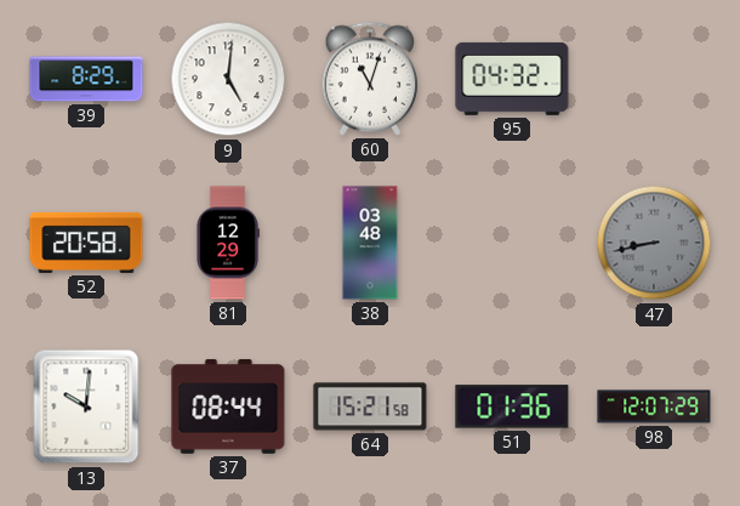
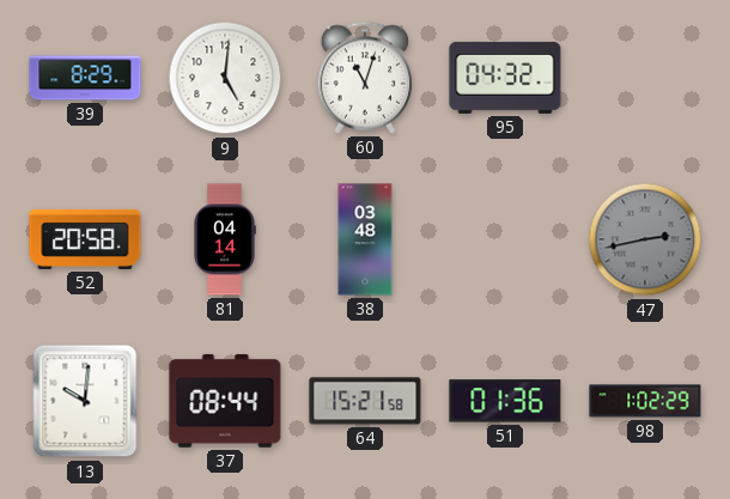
81: 12:29 -> 04:14
47: 8:43 -> 2:43
98: 12:07 -> 1:02
